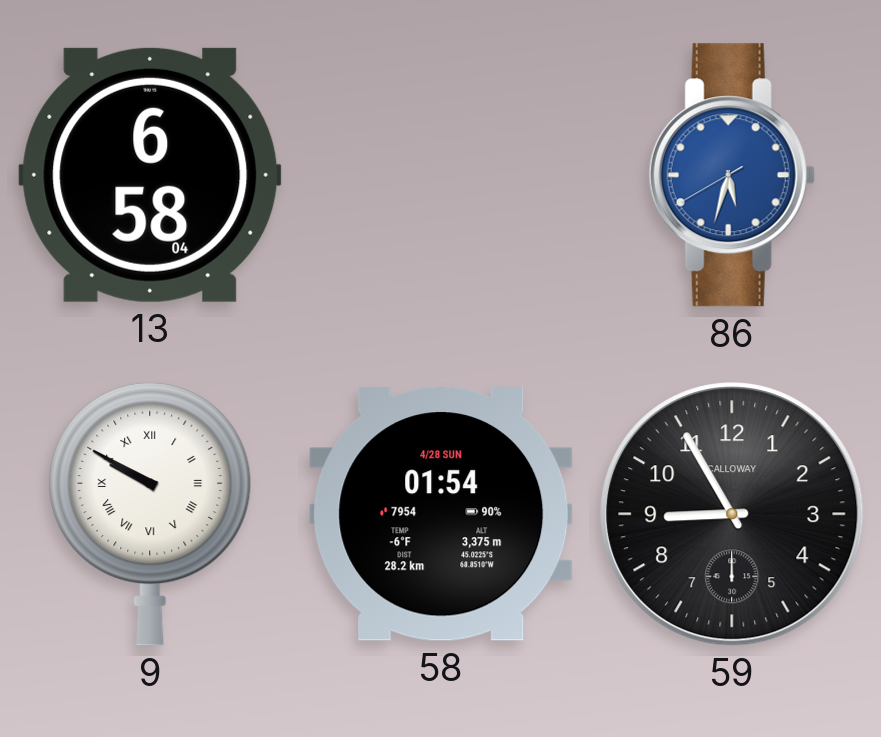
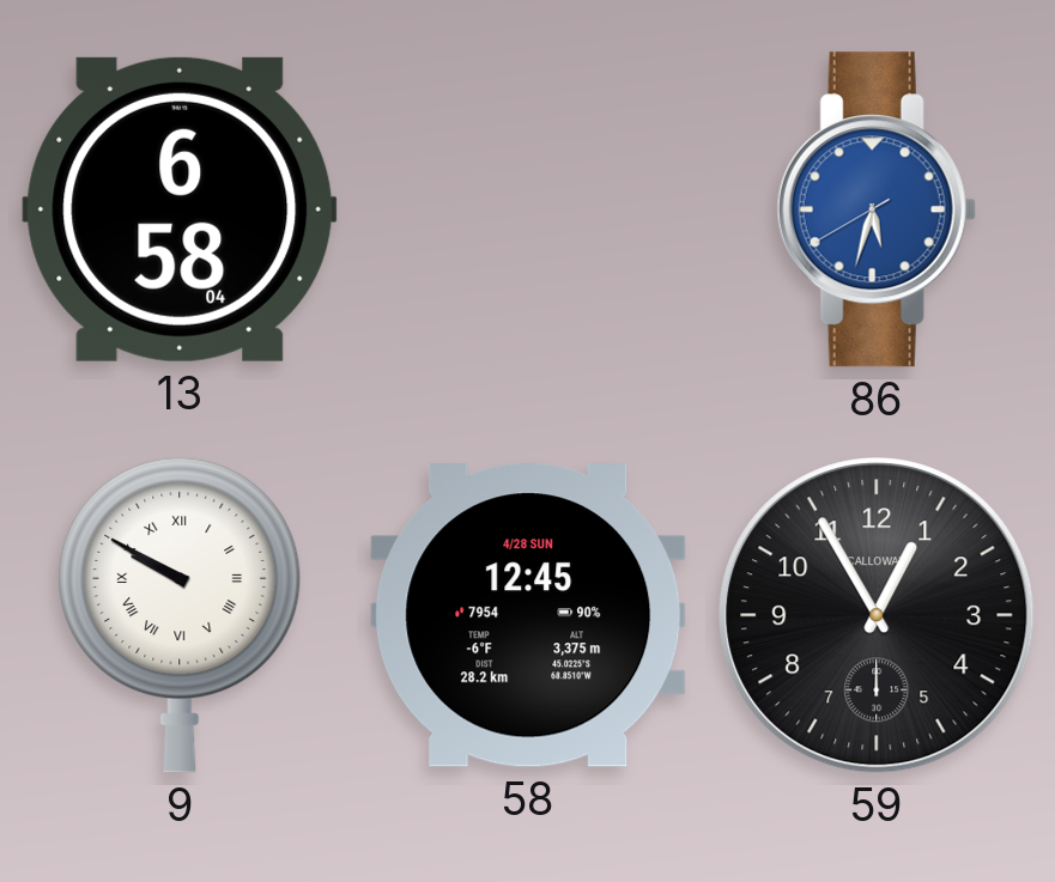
58: 01:54 -> 12:45
59: 8:55 -> 12:55
